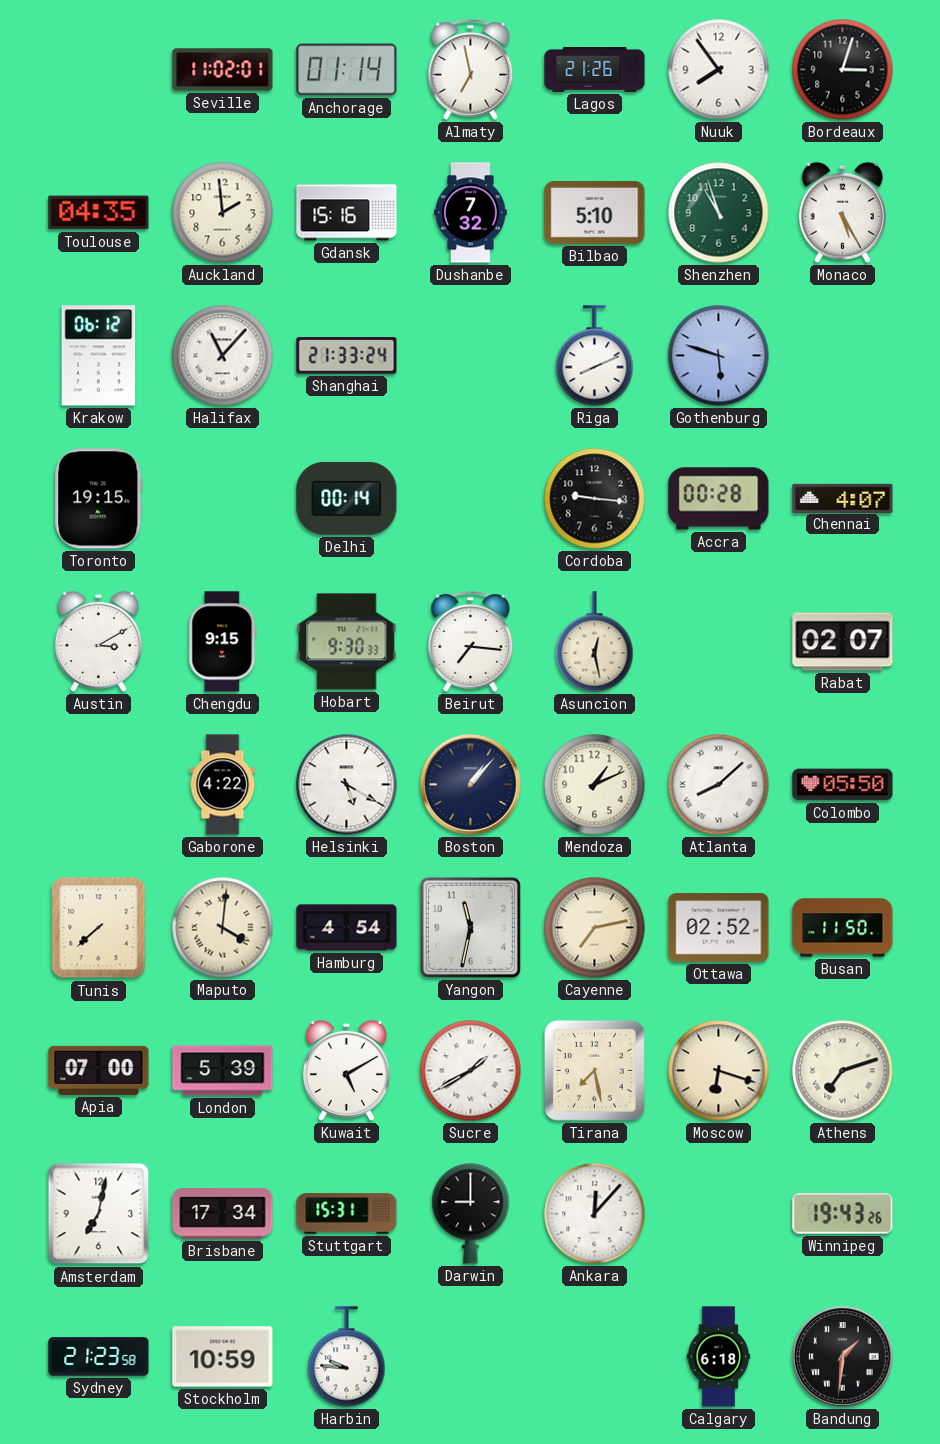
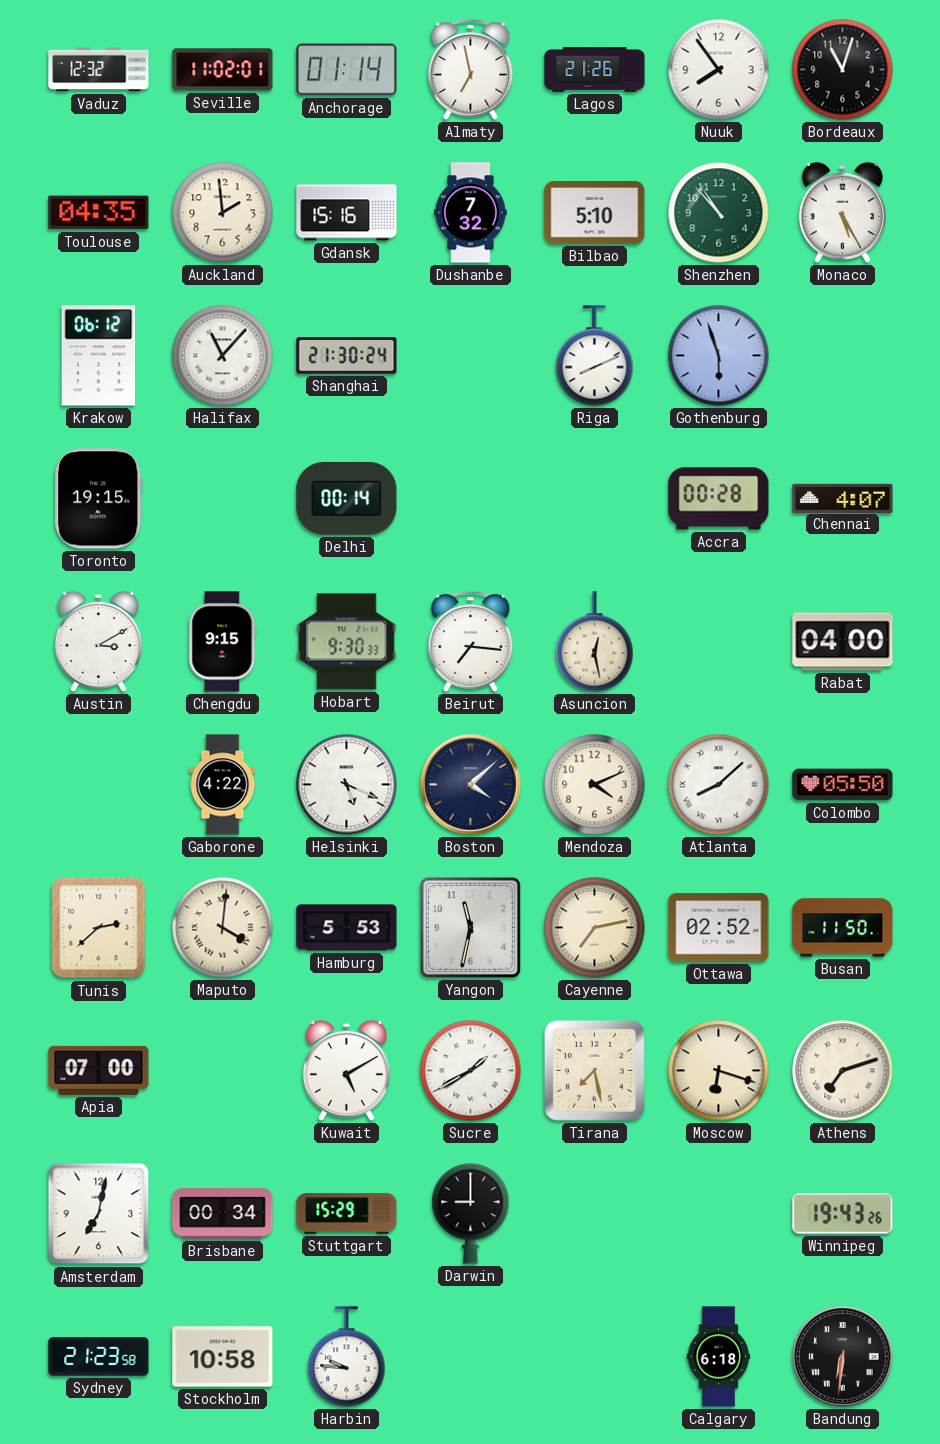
Vaduz: none -> 12:32
Bordeaux: 3:03 -> 11:03
Shenzhen: 10:57 -> 10:53
Shanghai: 21:33 -> 21:30
Gothenburg: 5:48 -> 5:57
Cordoba: 9:16 -> none
Rabat: 02:07 -> 04:00
Helsinki: 5:20 -> 5:19
Boston: 1:07 -> 4:08
Mendoza: 1:11 -> 4:11
Tunis: 7:38 -> 2:38
Hamburg: 4:54 -> 5:53
London: 5:39 -> none
Brisbane: 17:34 -> 00:34
Stuttgart: 15:31 -> 15:29
Ankara: 12:07 -> none
Stockholm: 10:59 -> 10:58
Bandung: 1:31 -> 6:31
